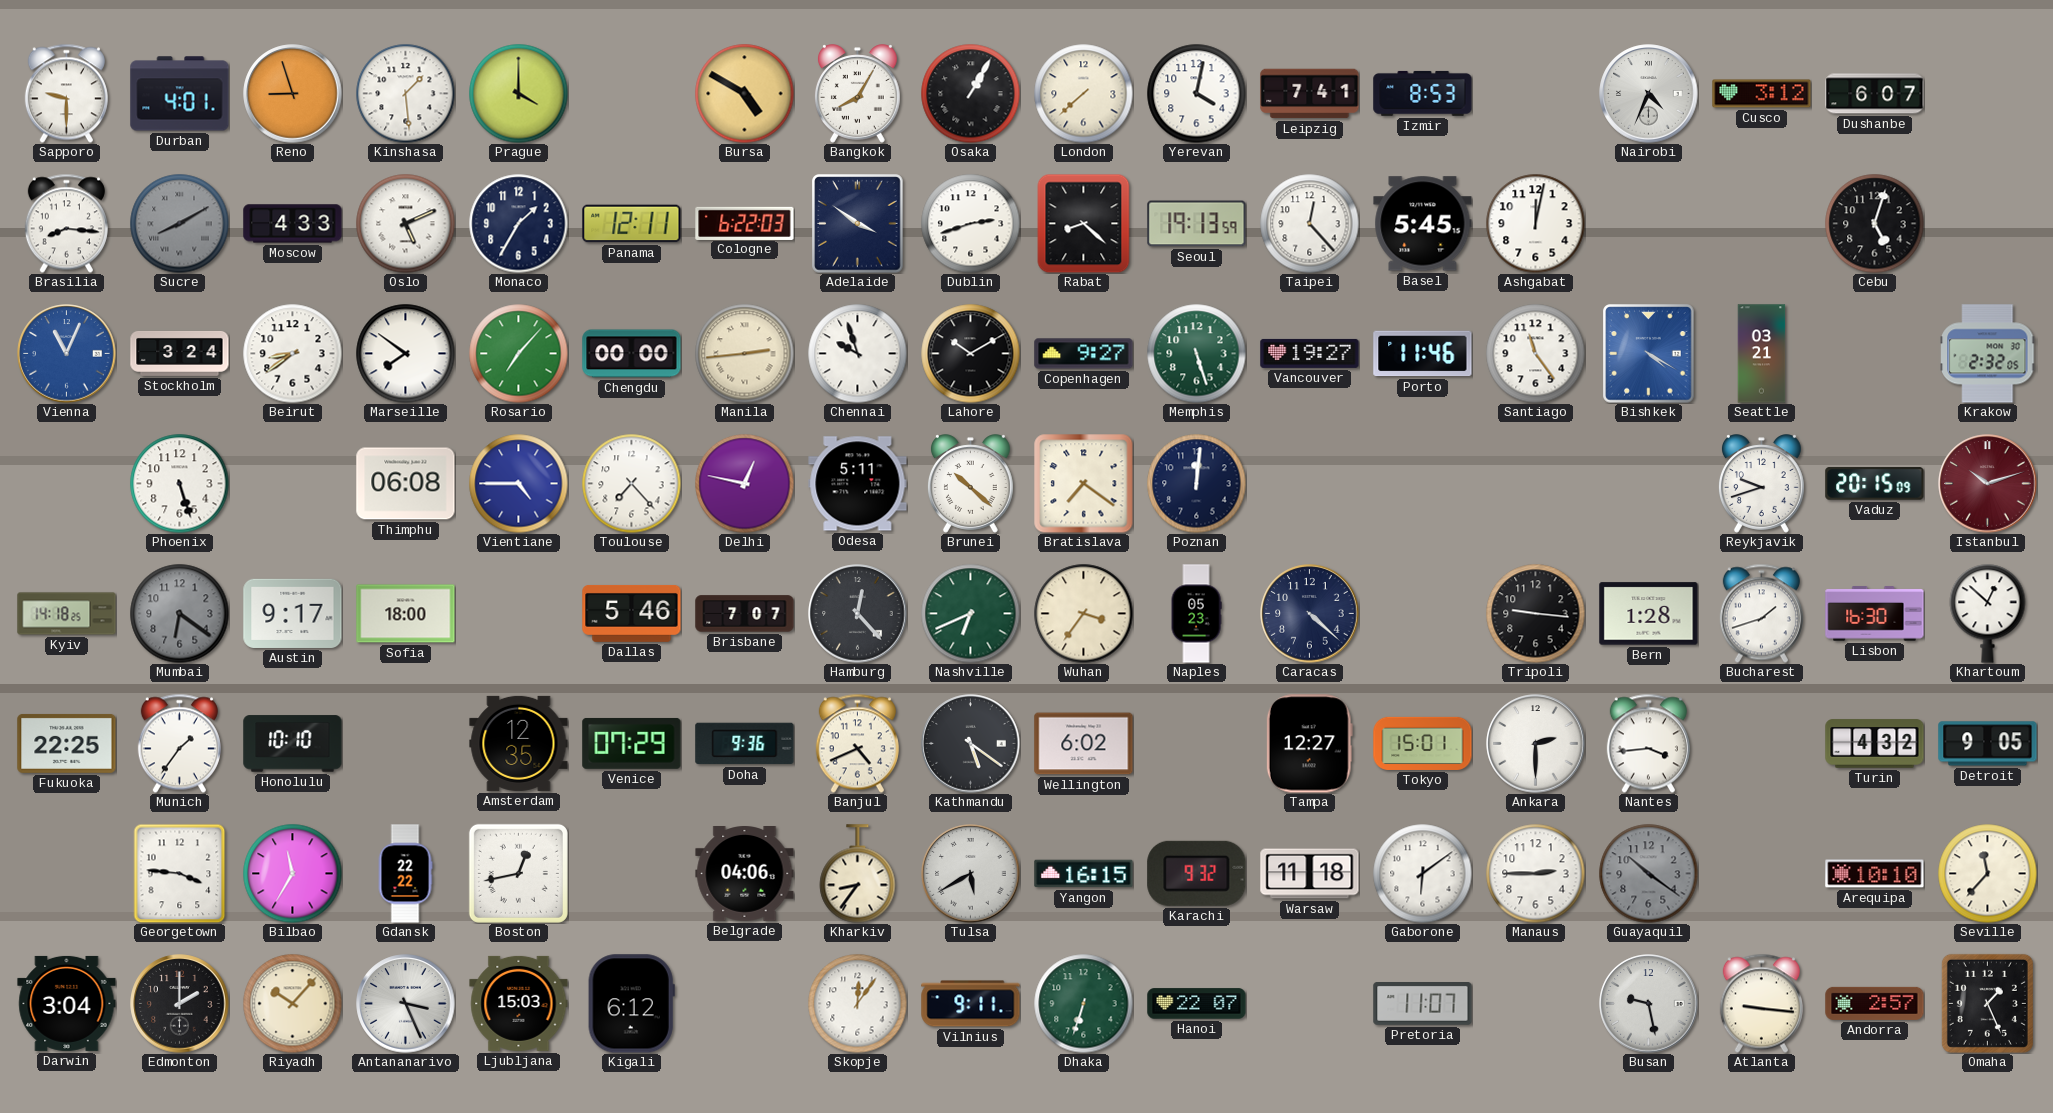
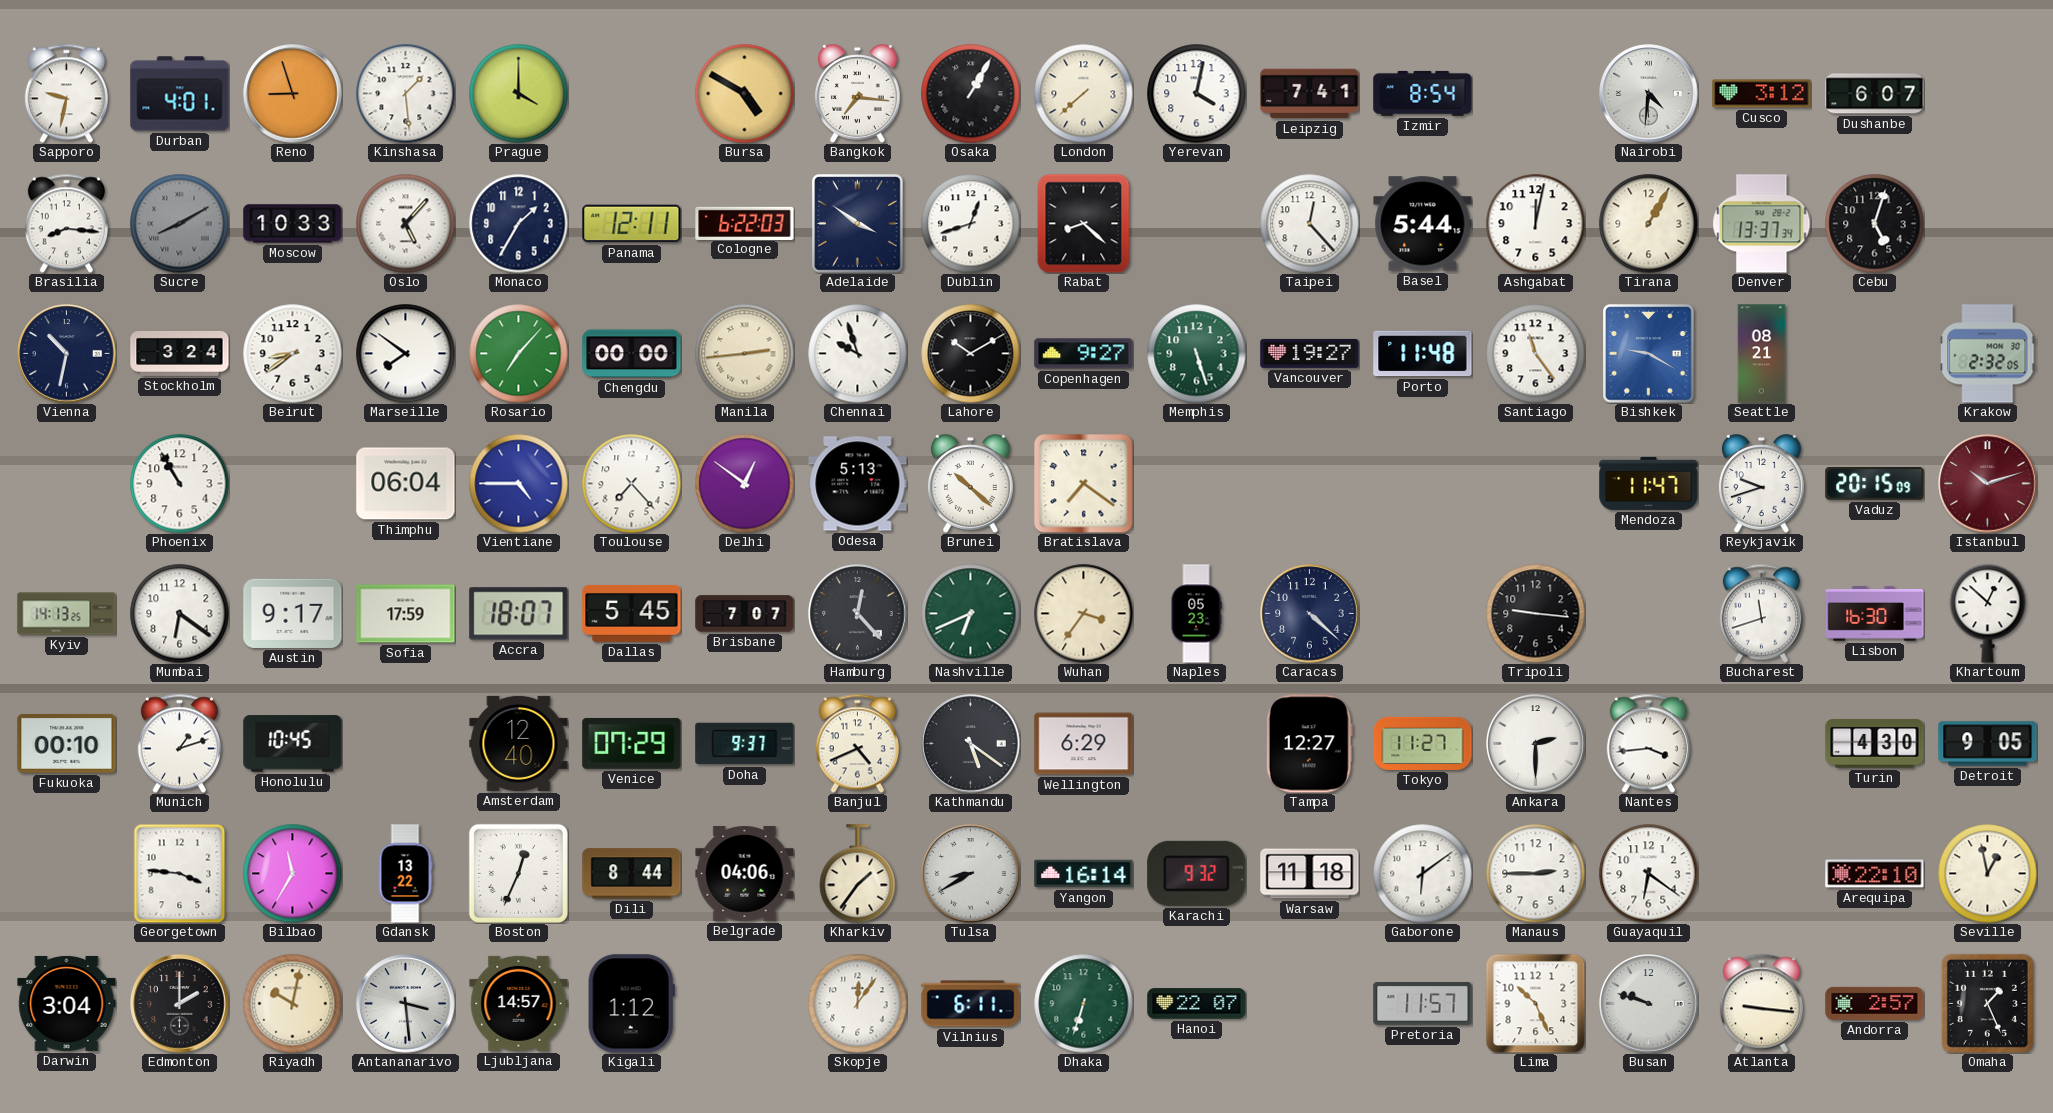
Sapporo: 9:30 -> 9:32
Bangkok: 8:05 -> 7:16
Izmir: 8:53 -> 8:54
Nairobi: 4:34 -> 4:31
Moscow: 4:33 -> 10:33
Oslo: 5:11 -> 5:07
Dublin: 2:42 -> 12:42
Seoul: 19:13 -> none
Basel: 5:45 -> 5:44
Tirana: none -> 1:05
Denver: none -> 13:37
Vienna: 11:04 -> 10:32
Vienna dial: blue -> navy
Porto: 11:46 -> 11:48
Bishkek: 4:20 -> 9:20
Seattle: 03:21 -> 08:21
Phoenix: 5:27 -> 10:55
Thimphu: 06:08 -> 06:04
Delhi: 12:47 -> 12:51
Odesa: 5:11 -> 5:13
Poznan: 12:01 -> none
Mendoza: none -> 11:47
Kyiv: 14:18 -> 14:13
Mumbai dial: grey -> white
Sofia: 18:00 -> 17:59
Accra: none -> 18:07
Dallas: 5:46 -> 5:45
Bern: 1:28 -> none
Bucharest: 1:42 -> 11:42
Fukuoka: 22:25 -> 00:10
Munich: 1:36 -> 1:12
Honolulu: 10:10 -> 10:45
Amsterdam: 12:35 -> 12:40
Doha: 9:36 -> 9:37
Wellington: 6:02 -> 6:29
Tokyo: 15:01 -> 11:27
Turin: 4:32 -> 4:30
Gdansk: 22:22 -> 13:22
Boston: 12:43 -> 12:34
Dili: none -> 8:44
Kharkiv: 8:36 -> 1:36
Tulsa: 5:40 -> 8:40
Yangon: 16:15 -> 16:14
Guayaquil: 10:21 -> 6:21
Guayaquil dial: grey -> white
Arequipa: 10:10 -> 22:10
Seville: 11:37 -> 12:58
Riyadh: 10:07 -> 10:02
Antananarivo: 3:26 -> 3:29
Ljubljana: 15:03 -> 14:57
Kigali: 6:12 -> 1:12
Vilnius: 9:11 -> 6:11
Pretoria: 11:07 -> 11:57
Lima: none -> 10:26
Busan: 9:28 -> 9:48
